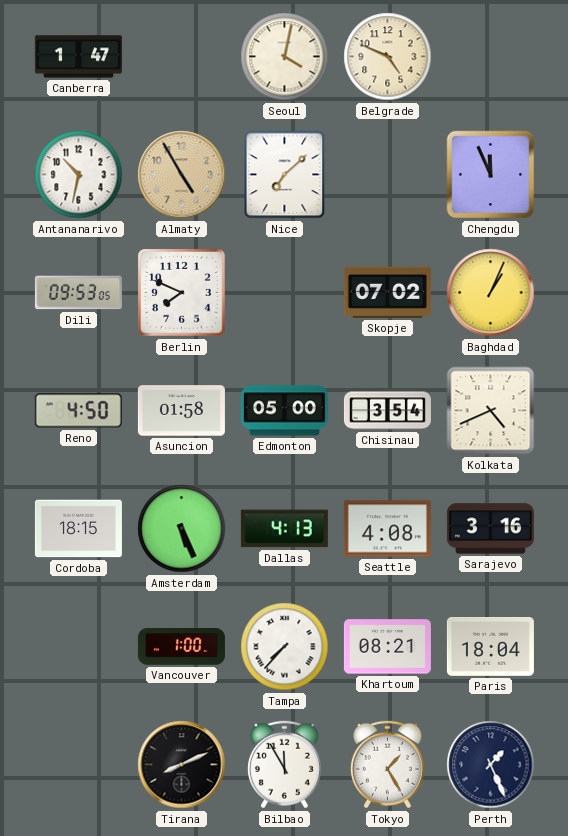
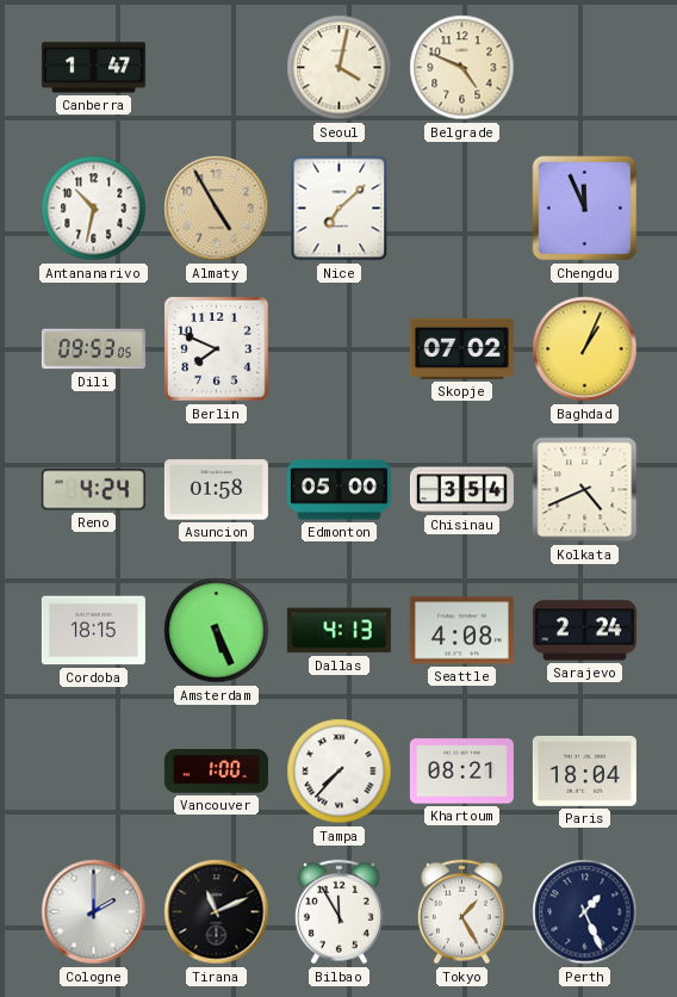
Reno: 4:50 -> 4:24
Sarajevo: 3:16 -> 2:24
Cologne: none -> 2:00
Tirana: 8:11 -> 11:11
